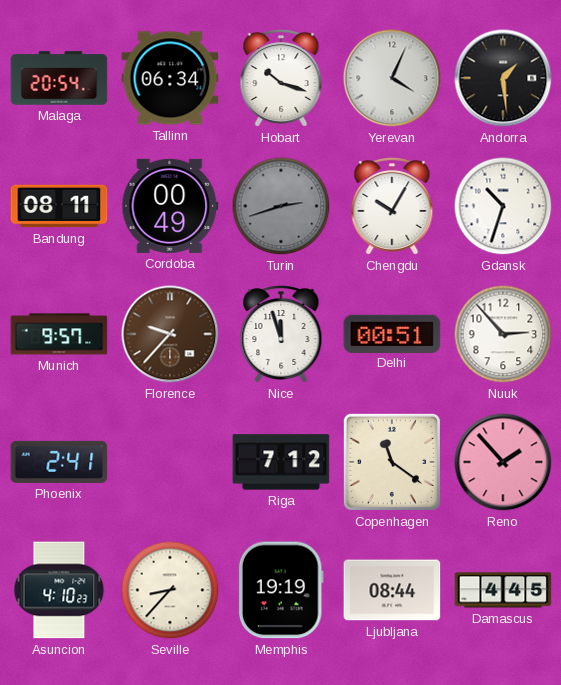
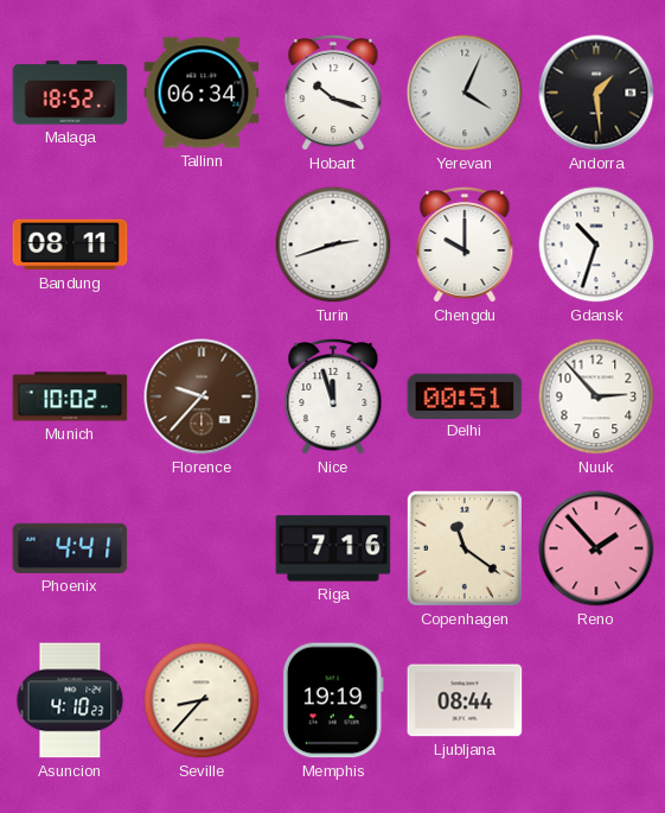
Malaga: 20:54 -> 18:52
Cordoba: 00:49 -> none
Turin dial: grey -> white
Chengdu: 10:05 -> 10:00
Munich: 9:57 -> 10:02
Phoenix: 2:41 -> 4:41
Riga: 7:12 -> 7:16
Damascus: 4:45 -> none
